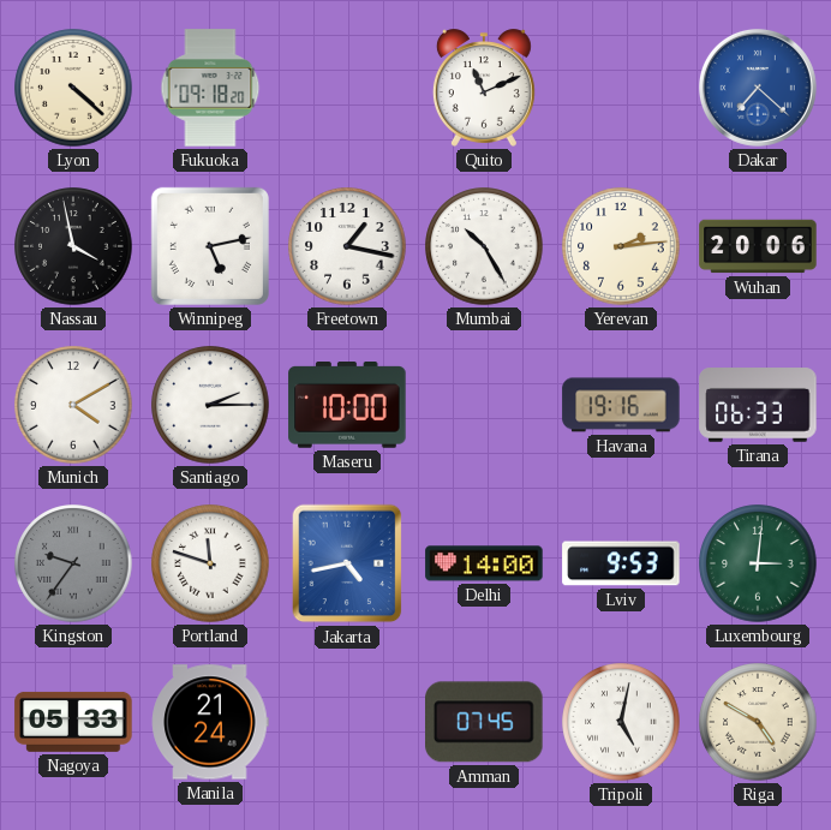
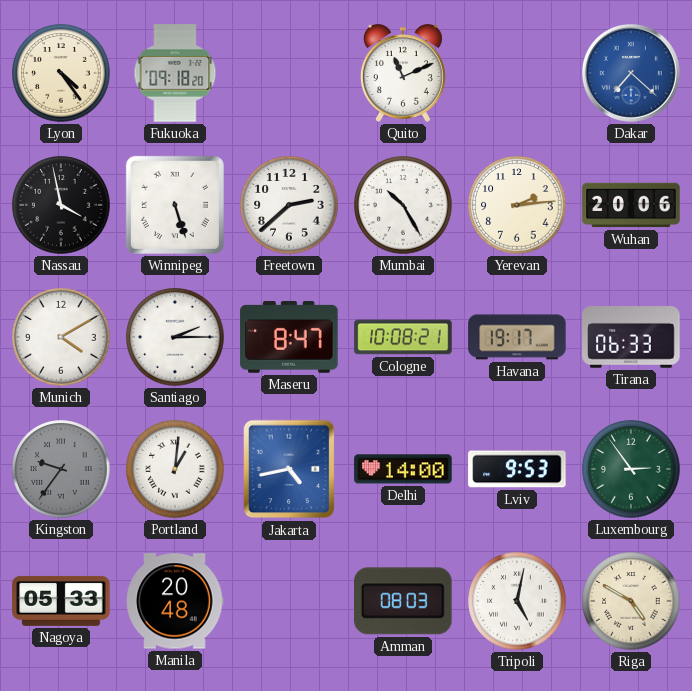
Lyon: 4:22 -> 4:24
Winnipeg: 5:13 -> 5:27
Freetown: 1:17 -> 2:38
Maseru: 10:00 -> 8:47
Cologne: none -> 10:08
Havana: 19:16 -> 19:17
Portland: 11:48 -> 1:01
Luxembourg: 3:01 -> 2:54
Manila: 21:24 -> 20:48
Amman: 07:45 -> 08:03
